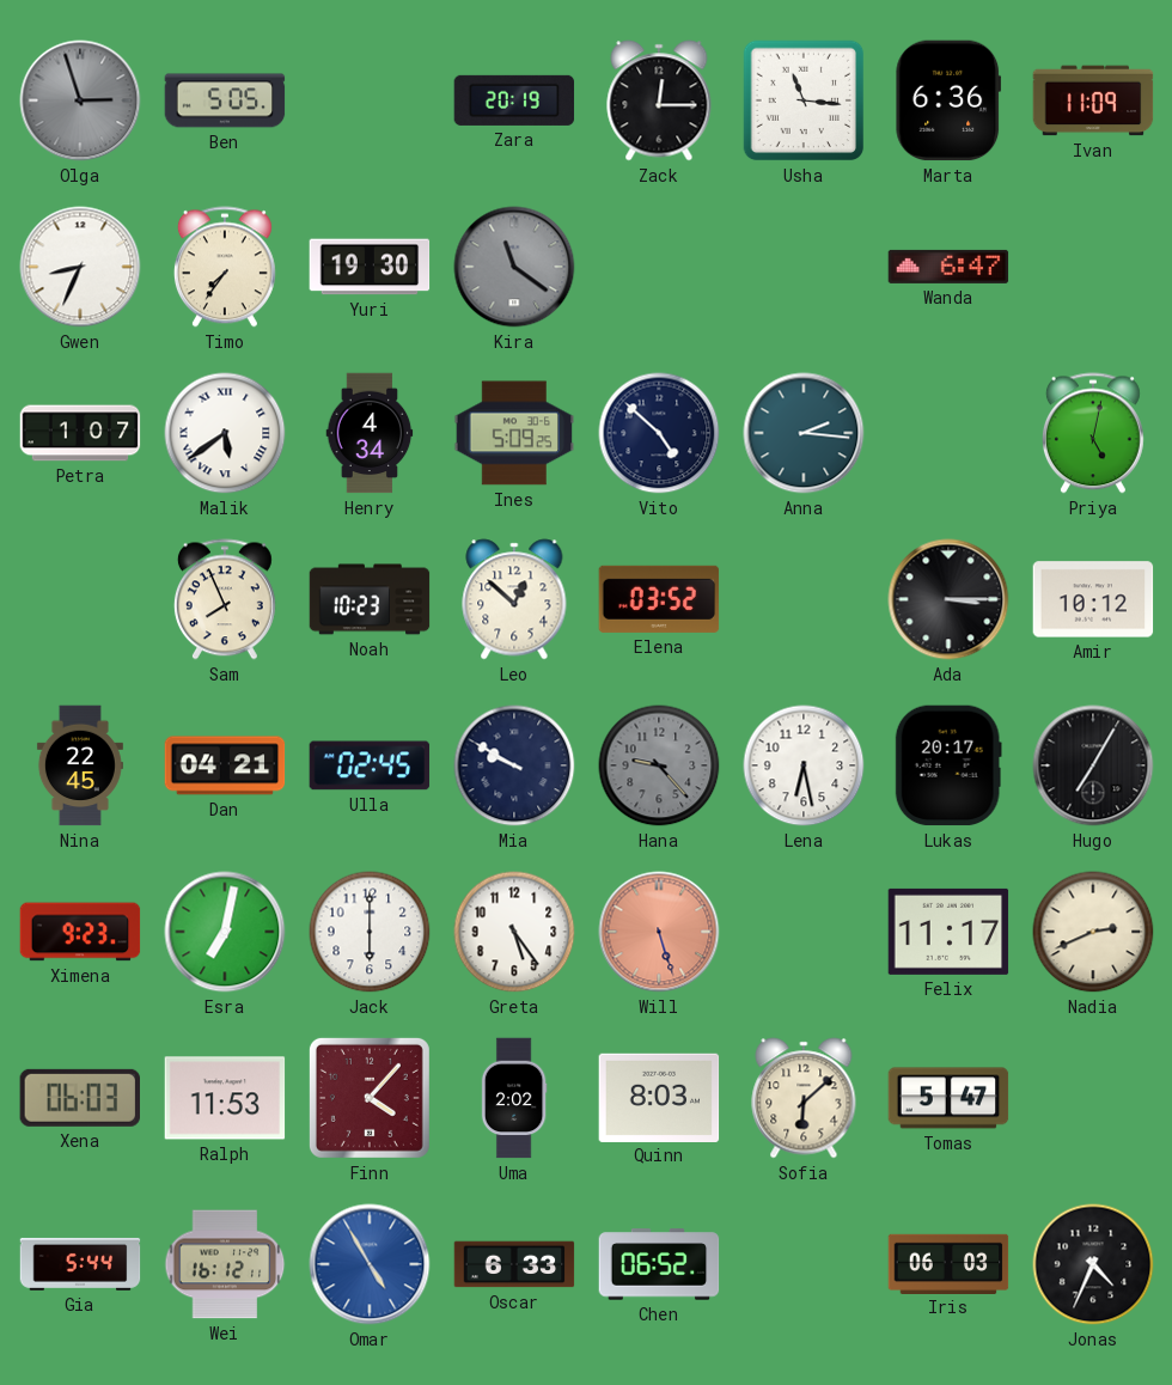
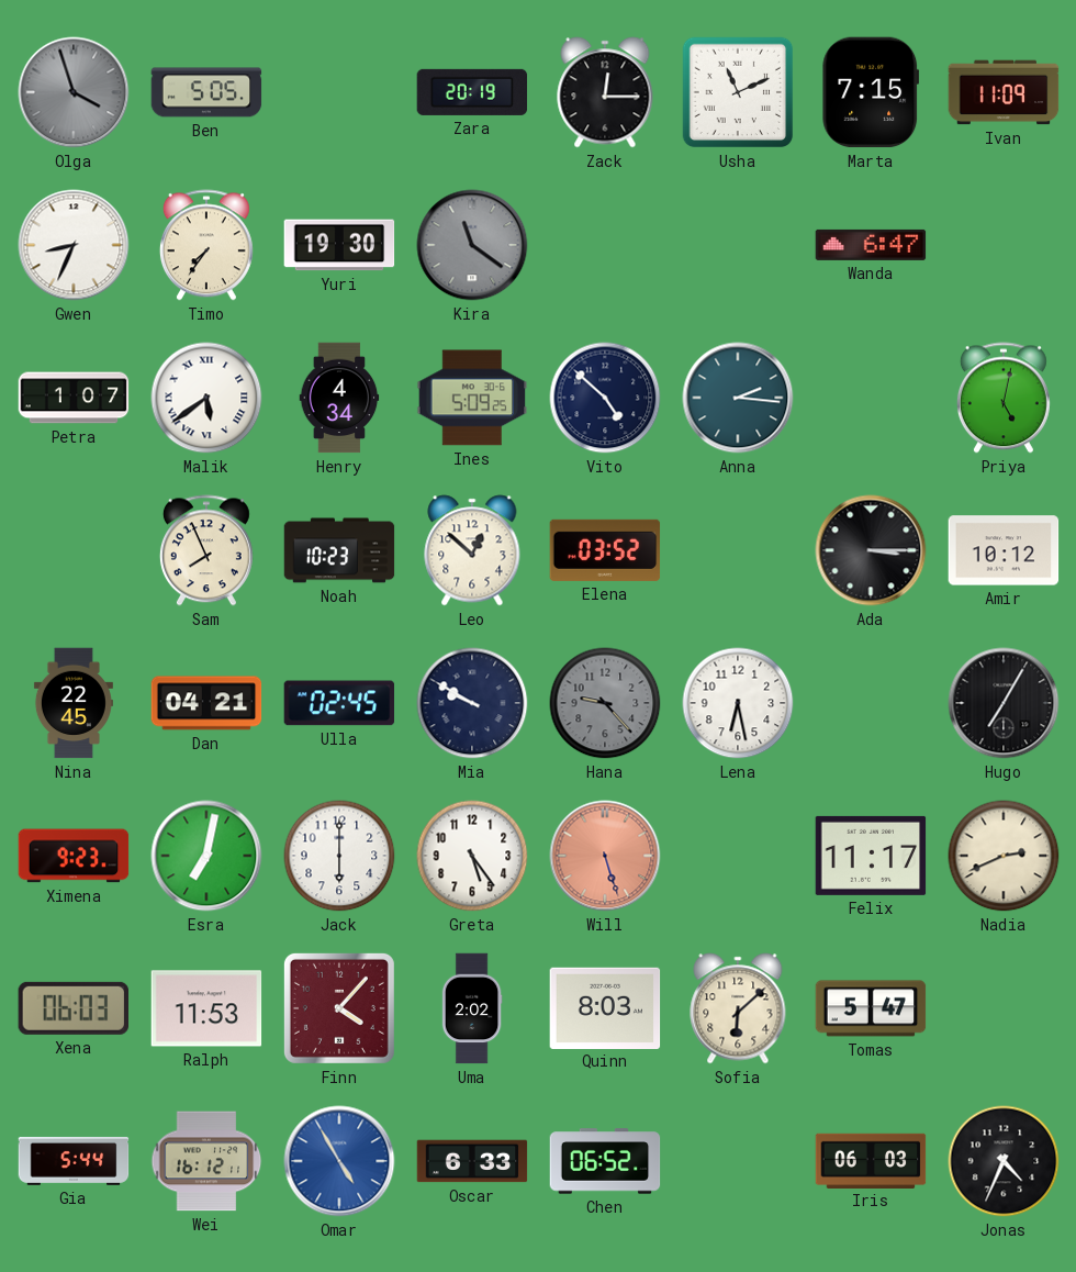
Olga: 2:57 -> 3:57
Usha: 11:16 -> 11:11
Marta: 6:36 -> 7:15
Lukas: 20:17 -> none
